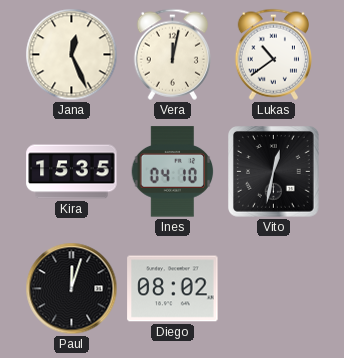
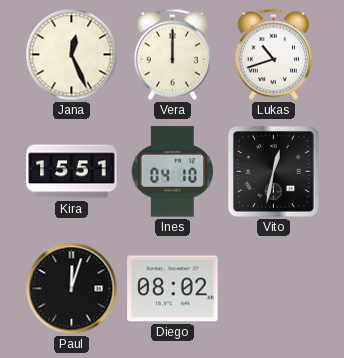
Vera: 12:02 -> 12:00
Lukas: 10:39 -> 10:42
Kira: 15:35 -> 15:51
